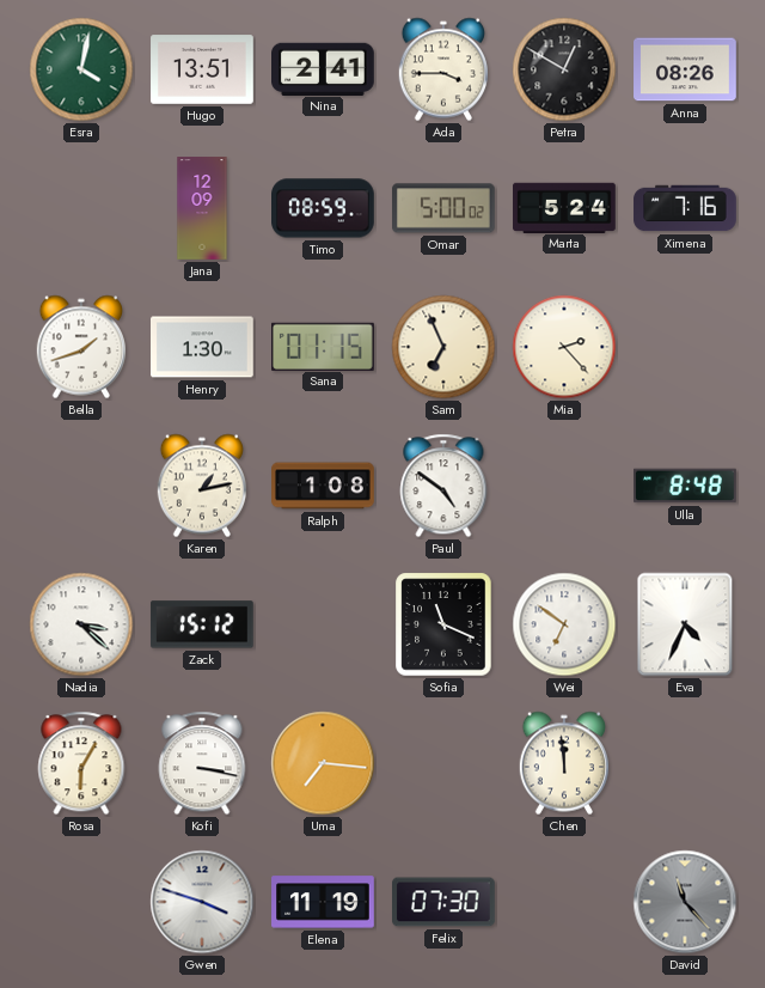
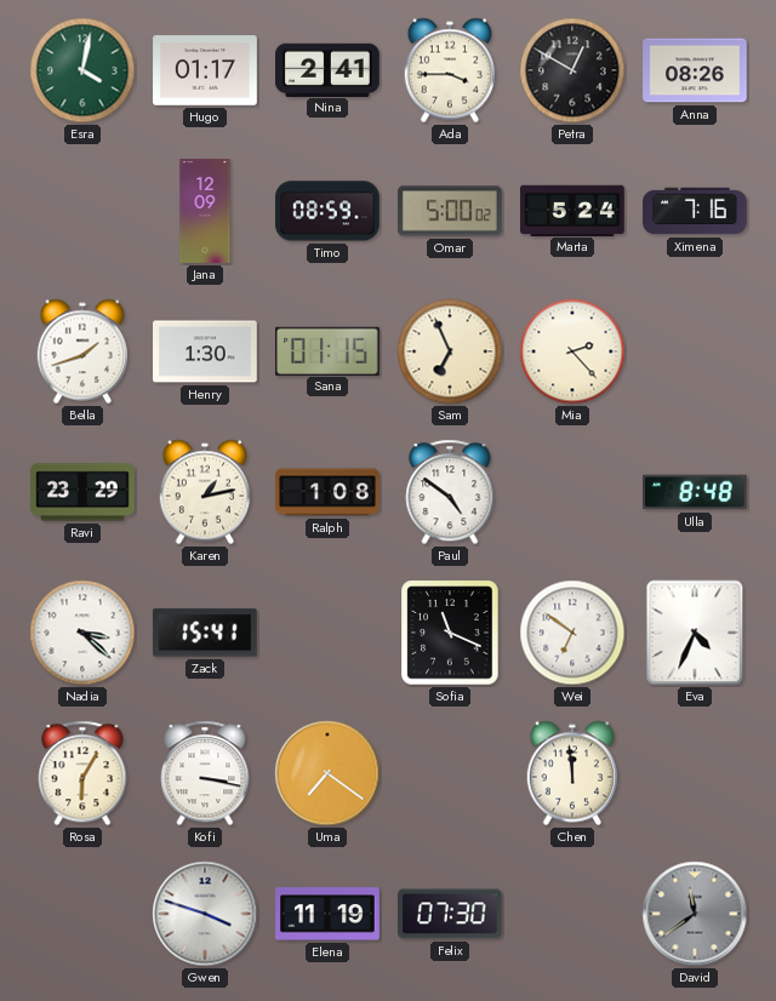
Hugo: 13:51 -> 01:17
Ravi: none -> 23:29
Zack: 15:12 -> 15:41
Uma: 7:16 -> 7:21
David: 11:23 -> 11:39
